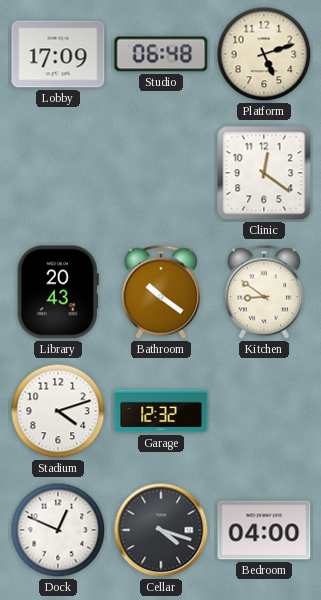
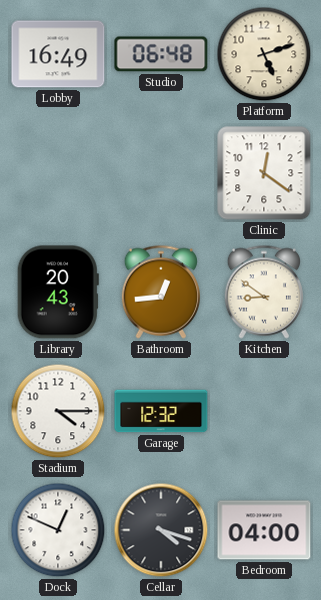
Lobby: 17:09 -> 16:49
Bathroom: 10:21 -> 12:44
Stadium: 4:12 -> 4:15
